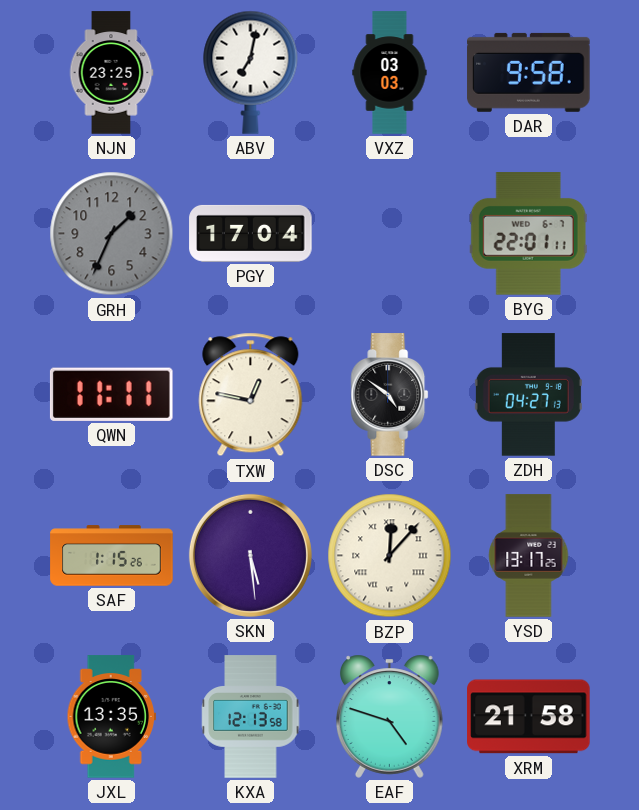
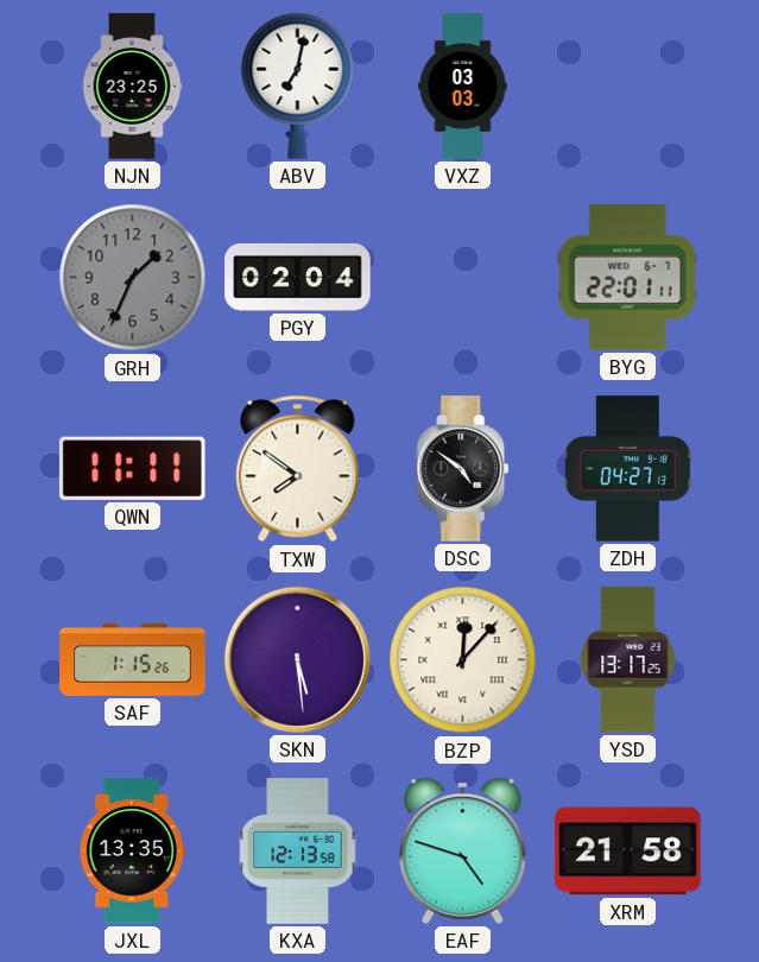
DAR: 9:58 -> none
PGY: 17:04 -> 02:04
TXW: 12:47 -> 7:51
